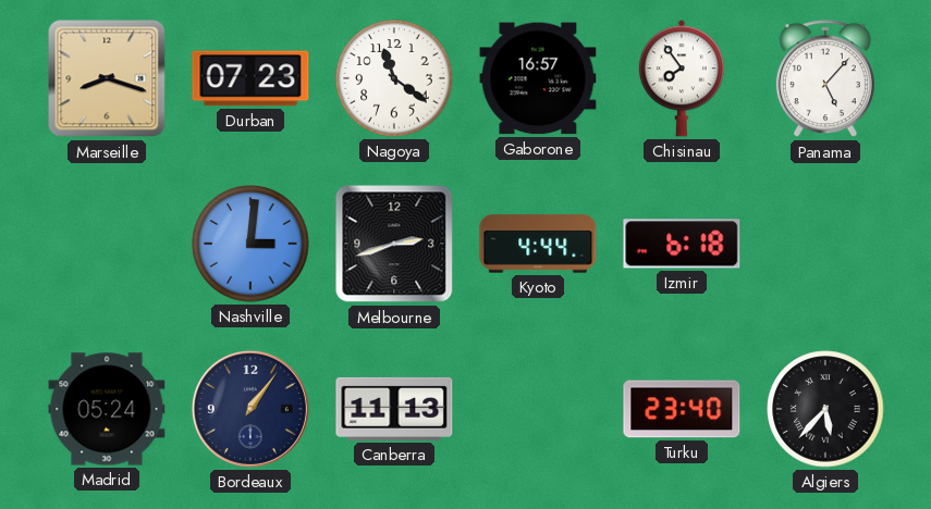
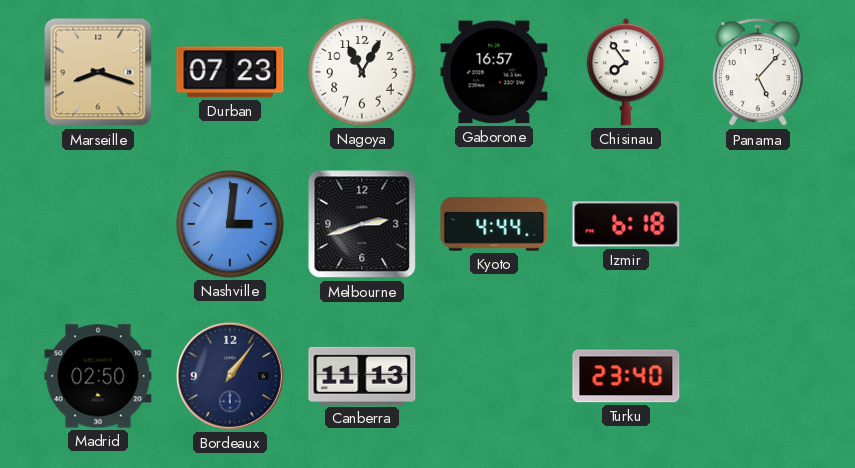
Nagoya: 11:21 -> 11:05
Madrid: 05:24 -> 02:50
Algiers: 5:37 -> none
